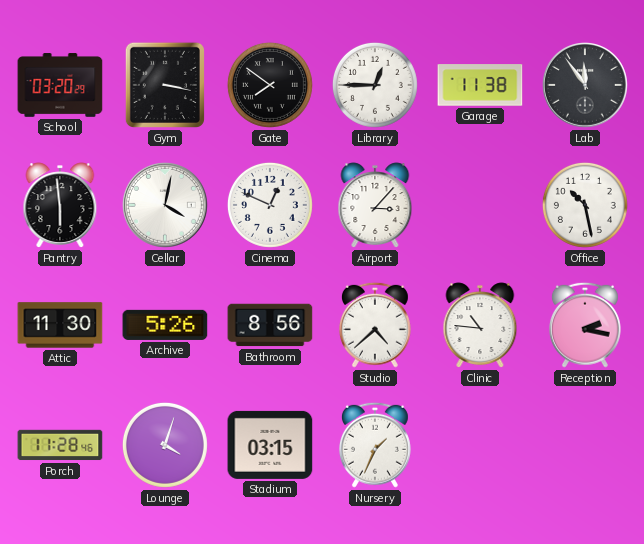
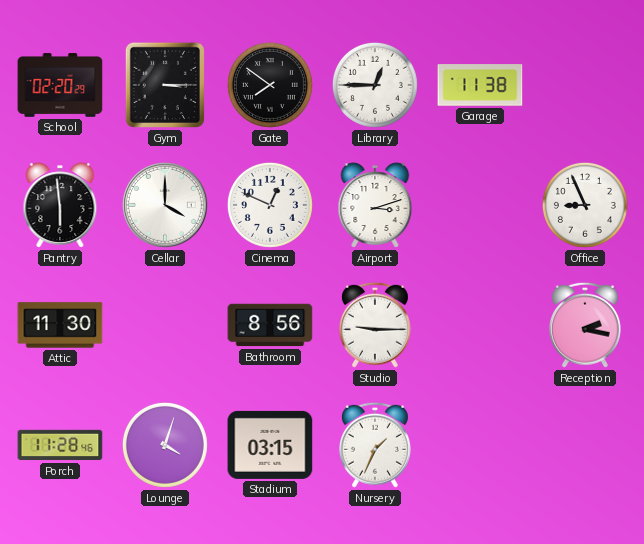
School: 03:20 -> 02:20
Gym: 3:17 -> 3:15
Lab: 11:54 -> none
Cellar: 4:02 -> 4:00
Airport: 3:07 -> 3:12
Office: 10:28 -> 8:56
Archive: 5:26 -> none
Studio: 4:38 -> 9:15
Clinic: 10:46 -> none
